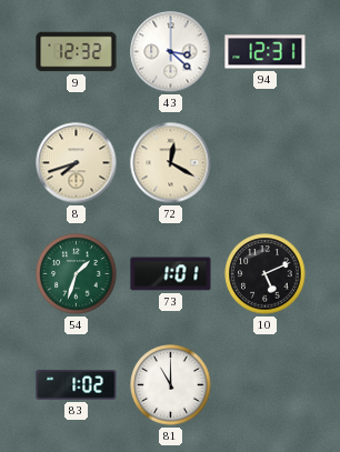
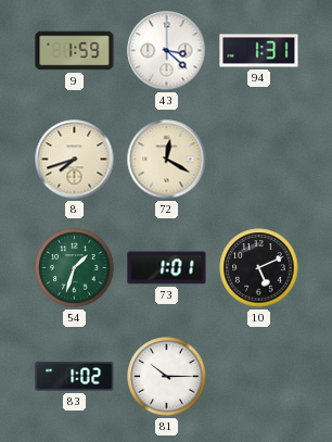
9: 12:32 -> 1:59
94: 12:31 -> 1:31
81: 11:00 -> 10:15
